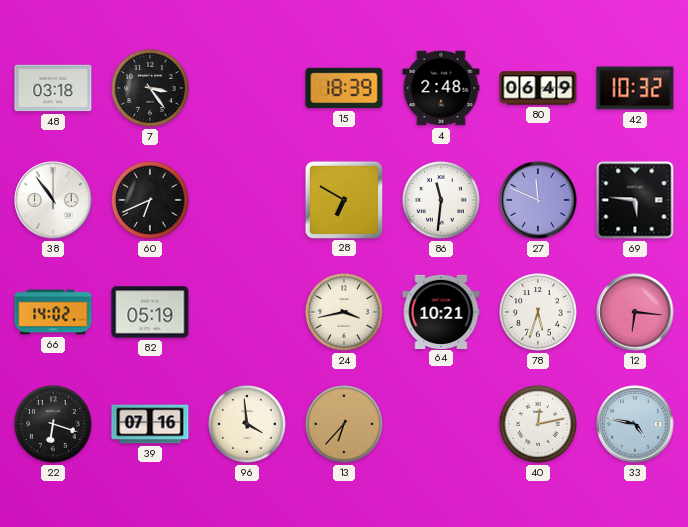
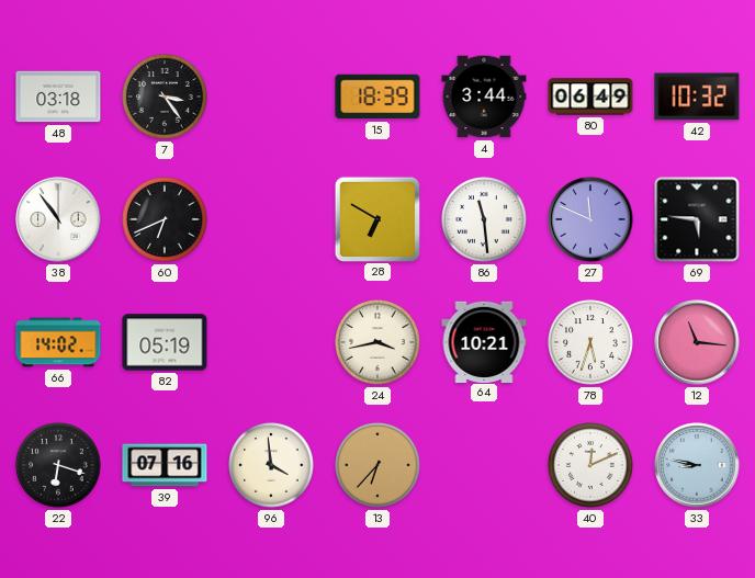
4: 2:48 -> 3:44
86: 11:31 -> 11:29
12: 6:16 -> 11:16
40: 12:13 -> 12:11
33: 4:47 -> 8:47
